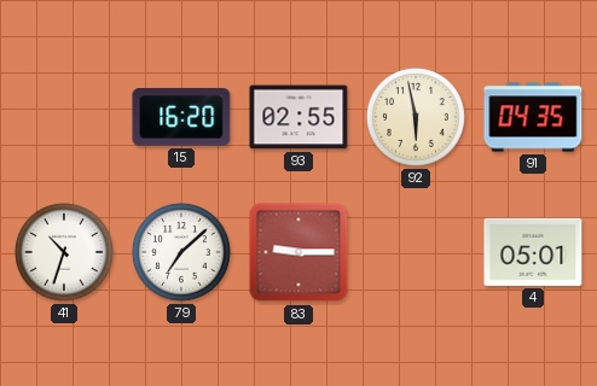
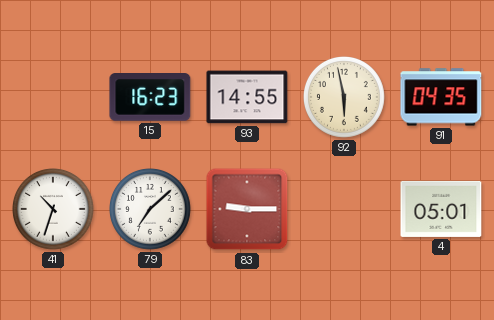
15: 16:20 -> 16:23
93: 02:55 -> 14:55
